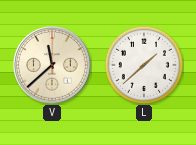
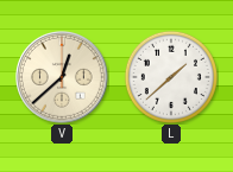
V: 11:38 -> 12:38
